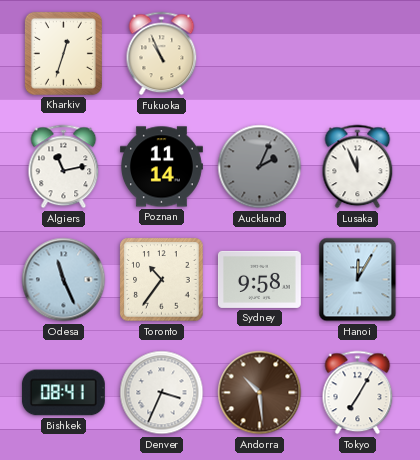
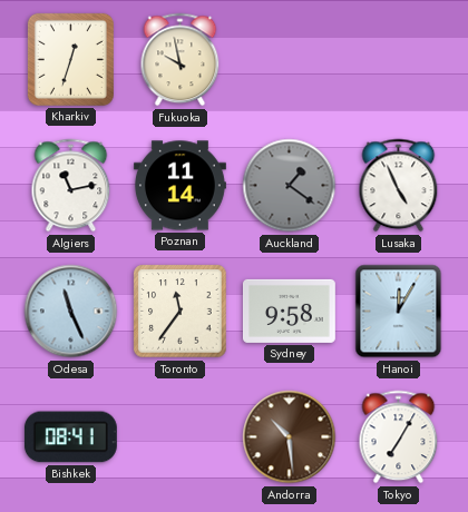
Fukuoka: 10:56 -> 9:58
Auckland: 2:04 -> 1:21
Lusaka: 11:56 -> 4:56
Toronto: 10:36 -> 11:36
Denver: 3:34 -> none
